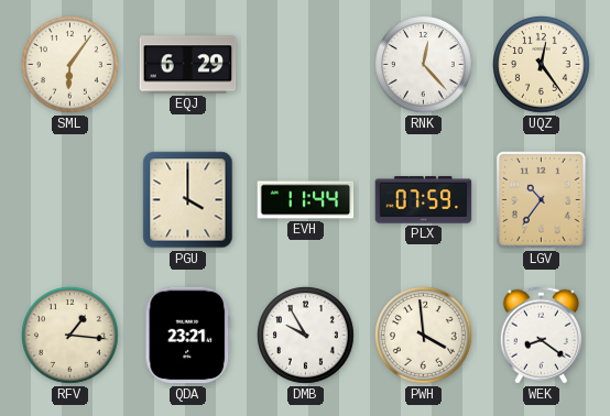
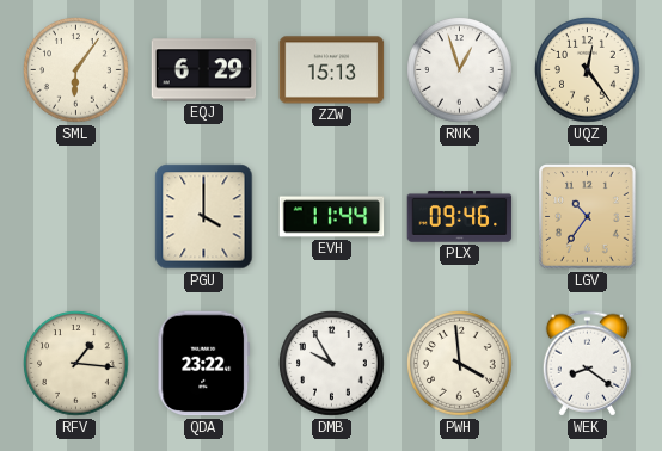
ZZW: none -> 15:13
RNK: 12:23 -> 12:57
PLX: 07:59 -> 09:46
QDA: 23:21 -> 23:22
